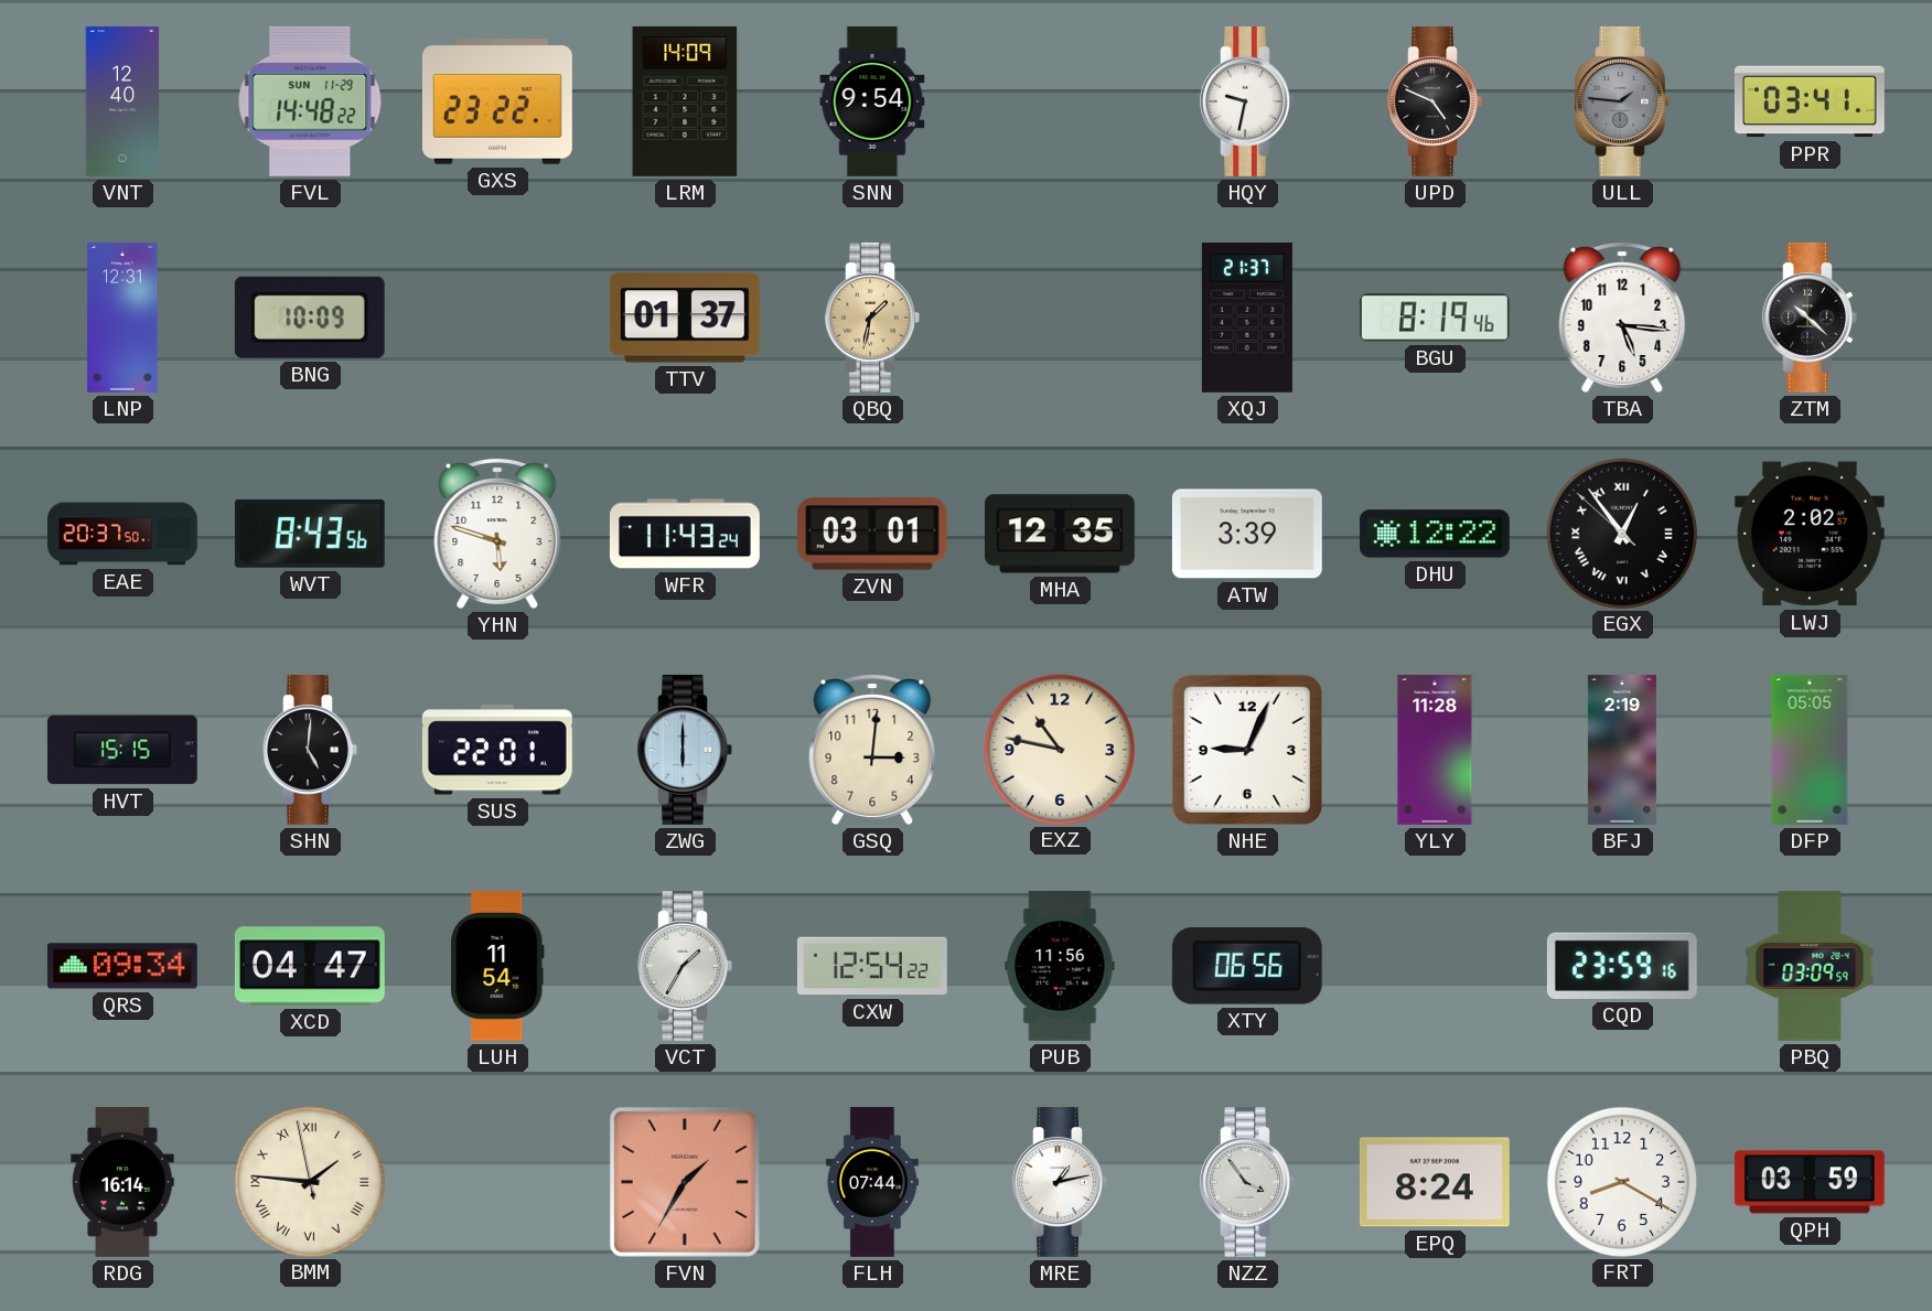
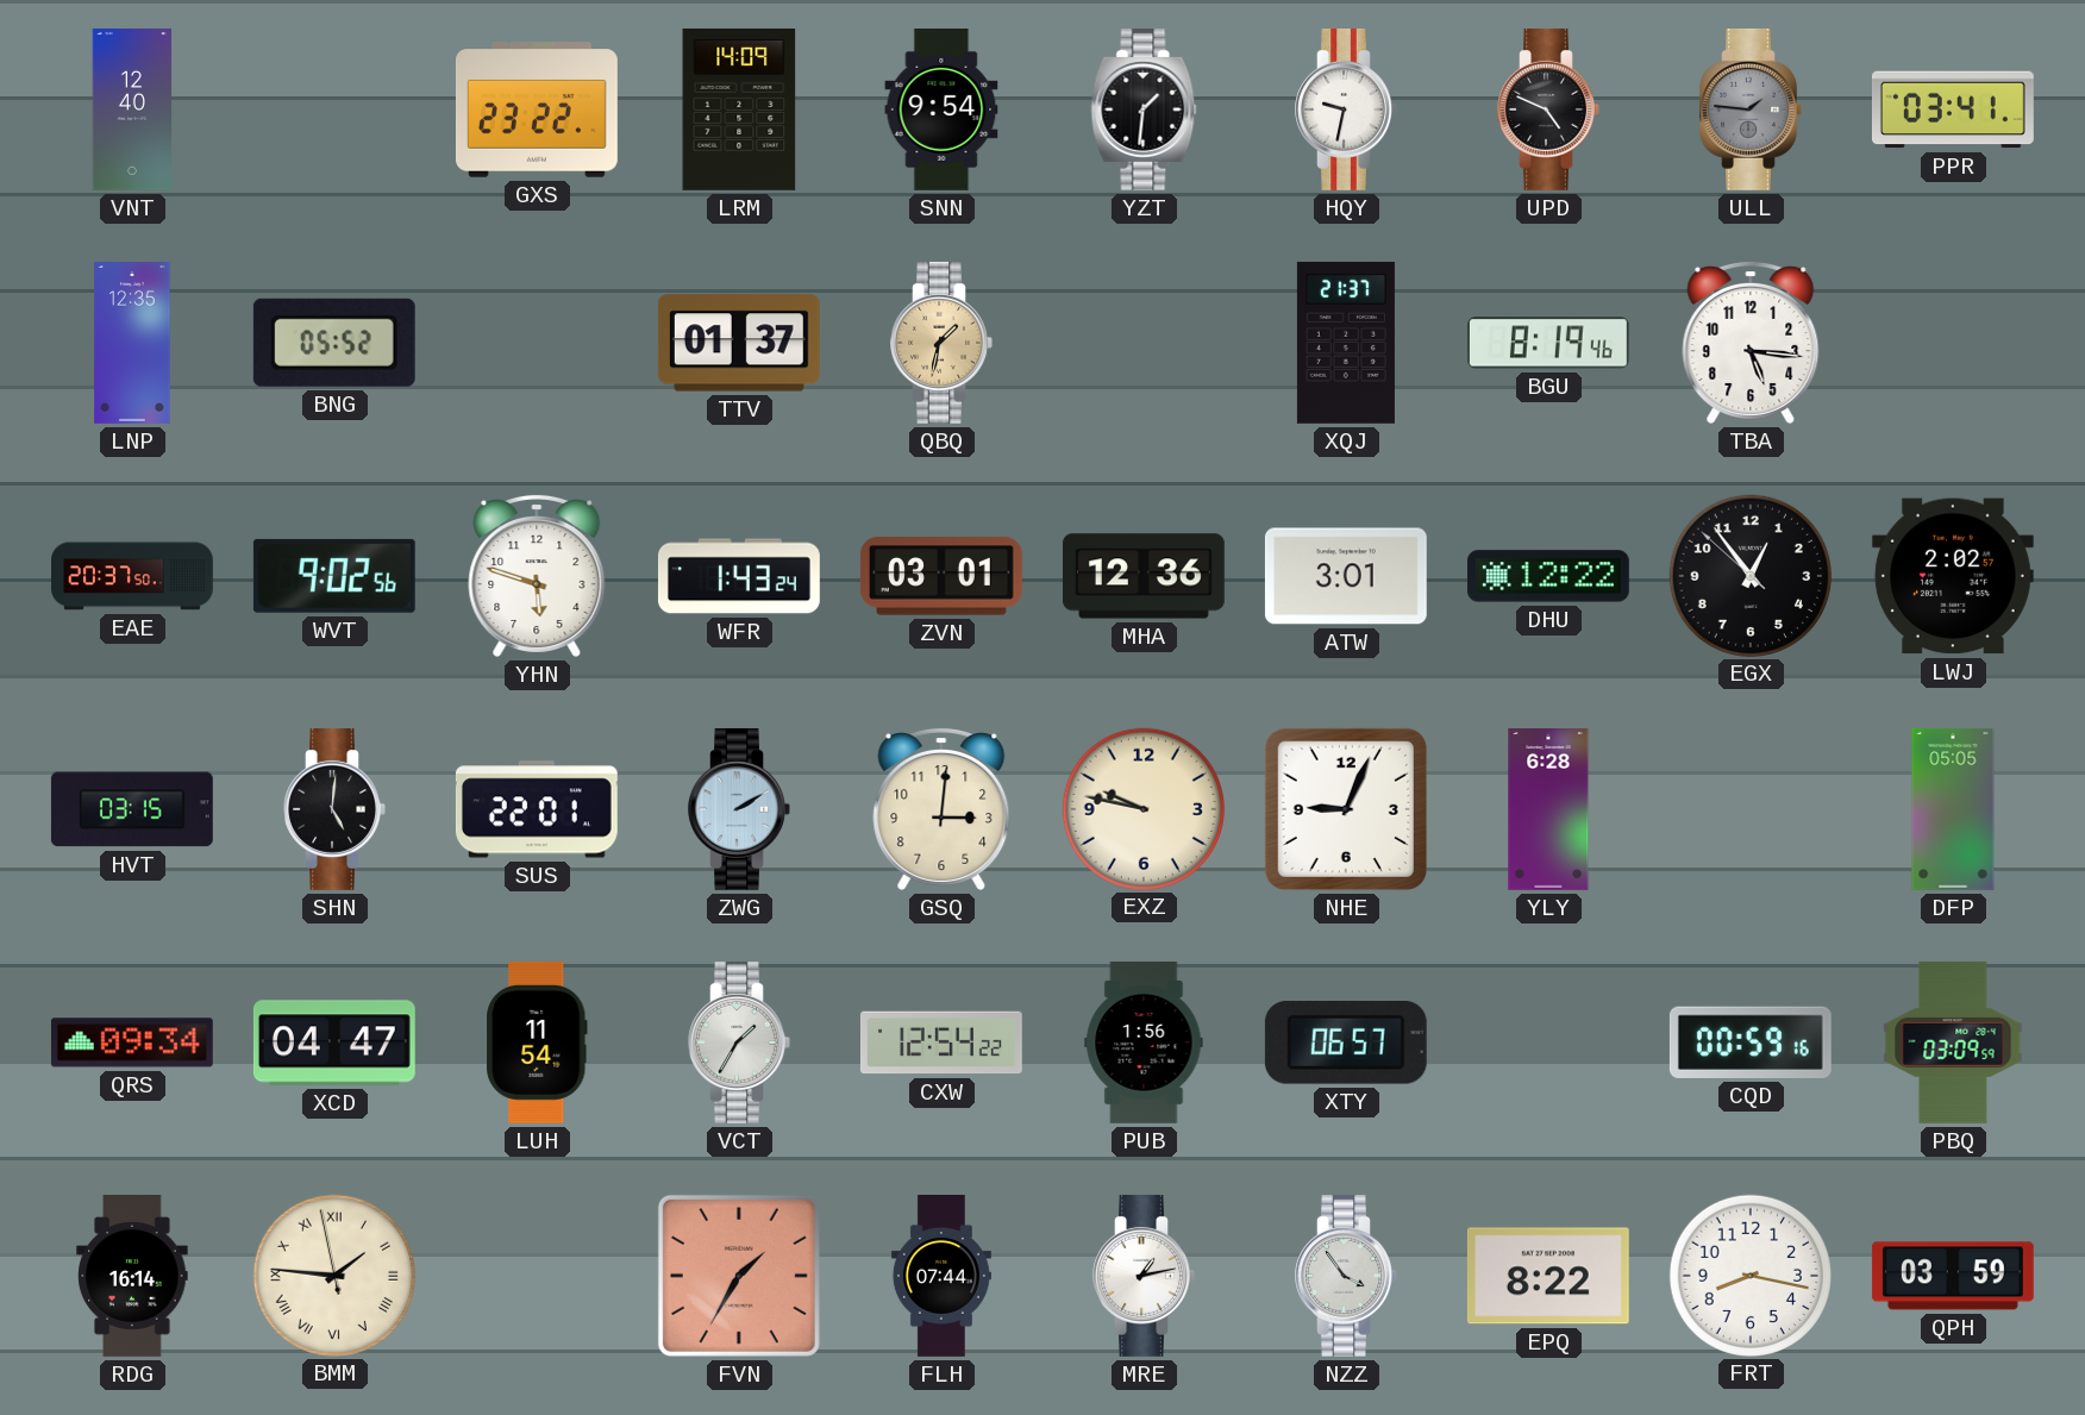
FVL: 14:48 -> none
YZT: none -> 1:31
LNP: 12:31 -> 12:35
BNG: 10:09 -> 05:52
ZTM: 10:22 -> none
WVT: 8:43 -> 9:02
WFR: 11:43 -> 1:43
MHA: 12:35 -> 12:36
ATW: 3:39 -> 3:01
EGX numerals: Roman -> Arabic
HVT: 15:15 -> 03:15
ZWG: 6:00 -> 2:10
EXZ: 10:47 -> 9:47
YLY: 11:28 -> 6:28
BFJ: 2:19 -> none
PUB: 11:56 -> 1:56
XTY: 06:56 -> 06:57
CQD: 23:59 -> 00:59
EPQ: 8:24 -> 8:22
FRT: 8:20 -> 8:17
